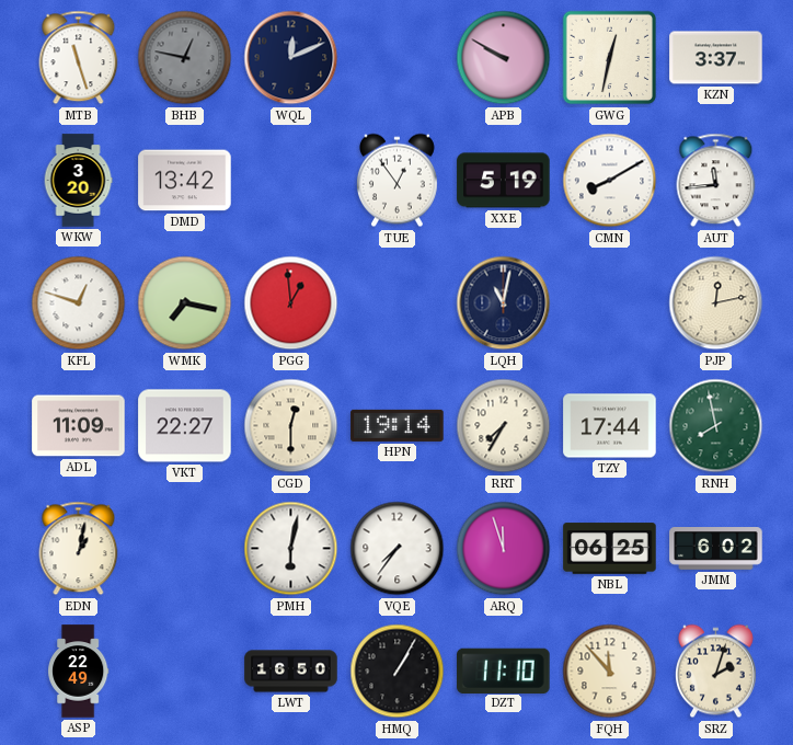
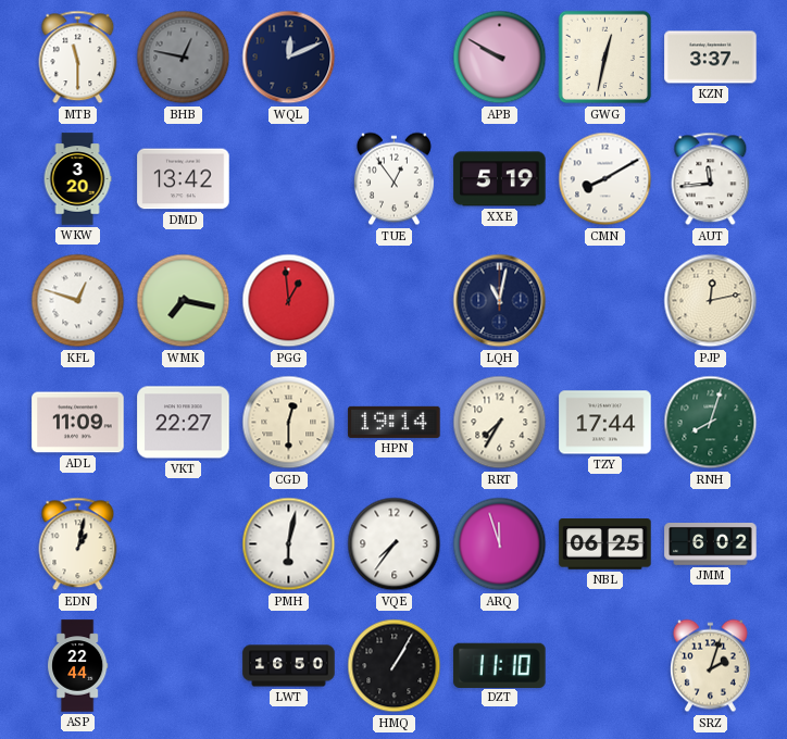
MTB: 11:27 -> 11:30
RNH: 7:58 -> 8:03
ASP: 22:49 -> 22:44
FQH: 11:53 -> none
